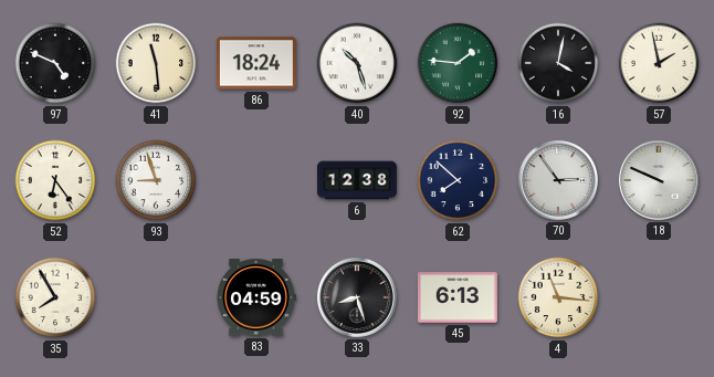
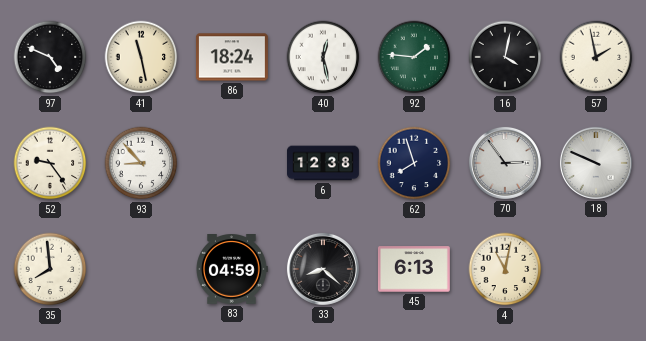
41: 11:29 -> 11:28
40: 10:27 -> 12:28
52: 6:24 -> 9:24
93: 8:57 -> 8:53
62: 7:52 -> 7:57
35: 7:55 -> 7:59
33: 8:27 -> 8:22
4: 11:16 -> 11:02
